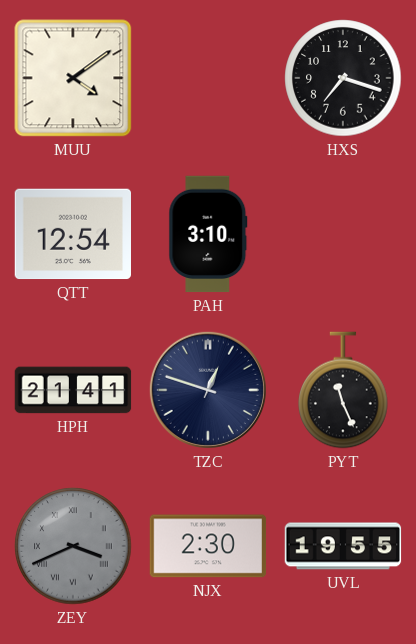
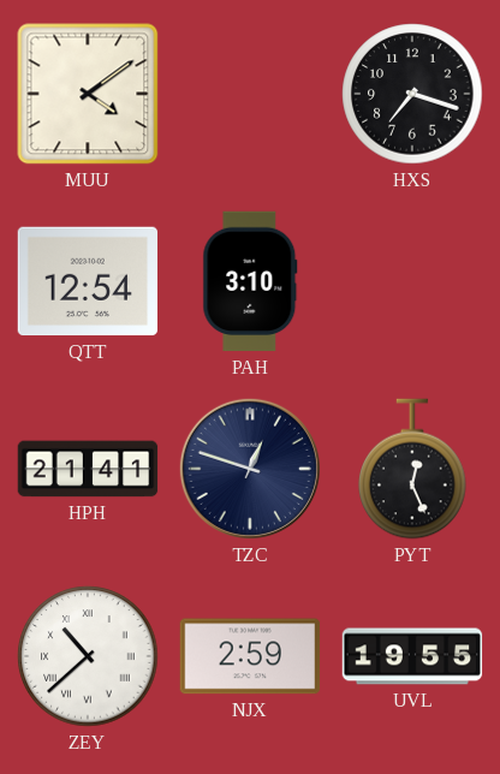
PYT: 11:26 -> 12:26
ZEY: 3:41 -> 10:38
ZEY dial: grey -> white
NJX: 2:30 -> 2:59
